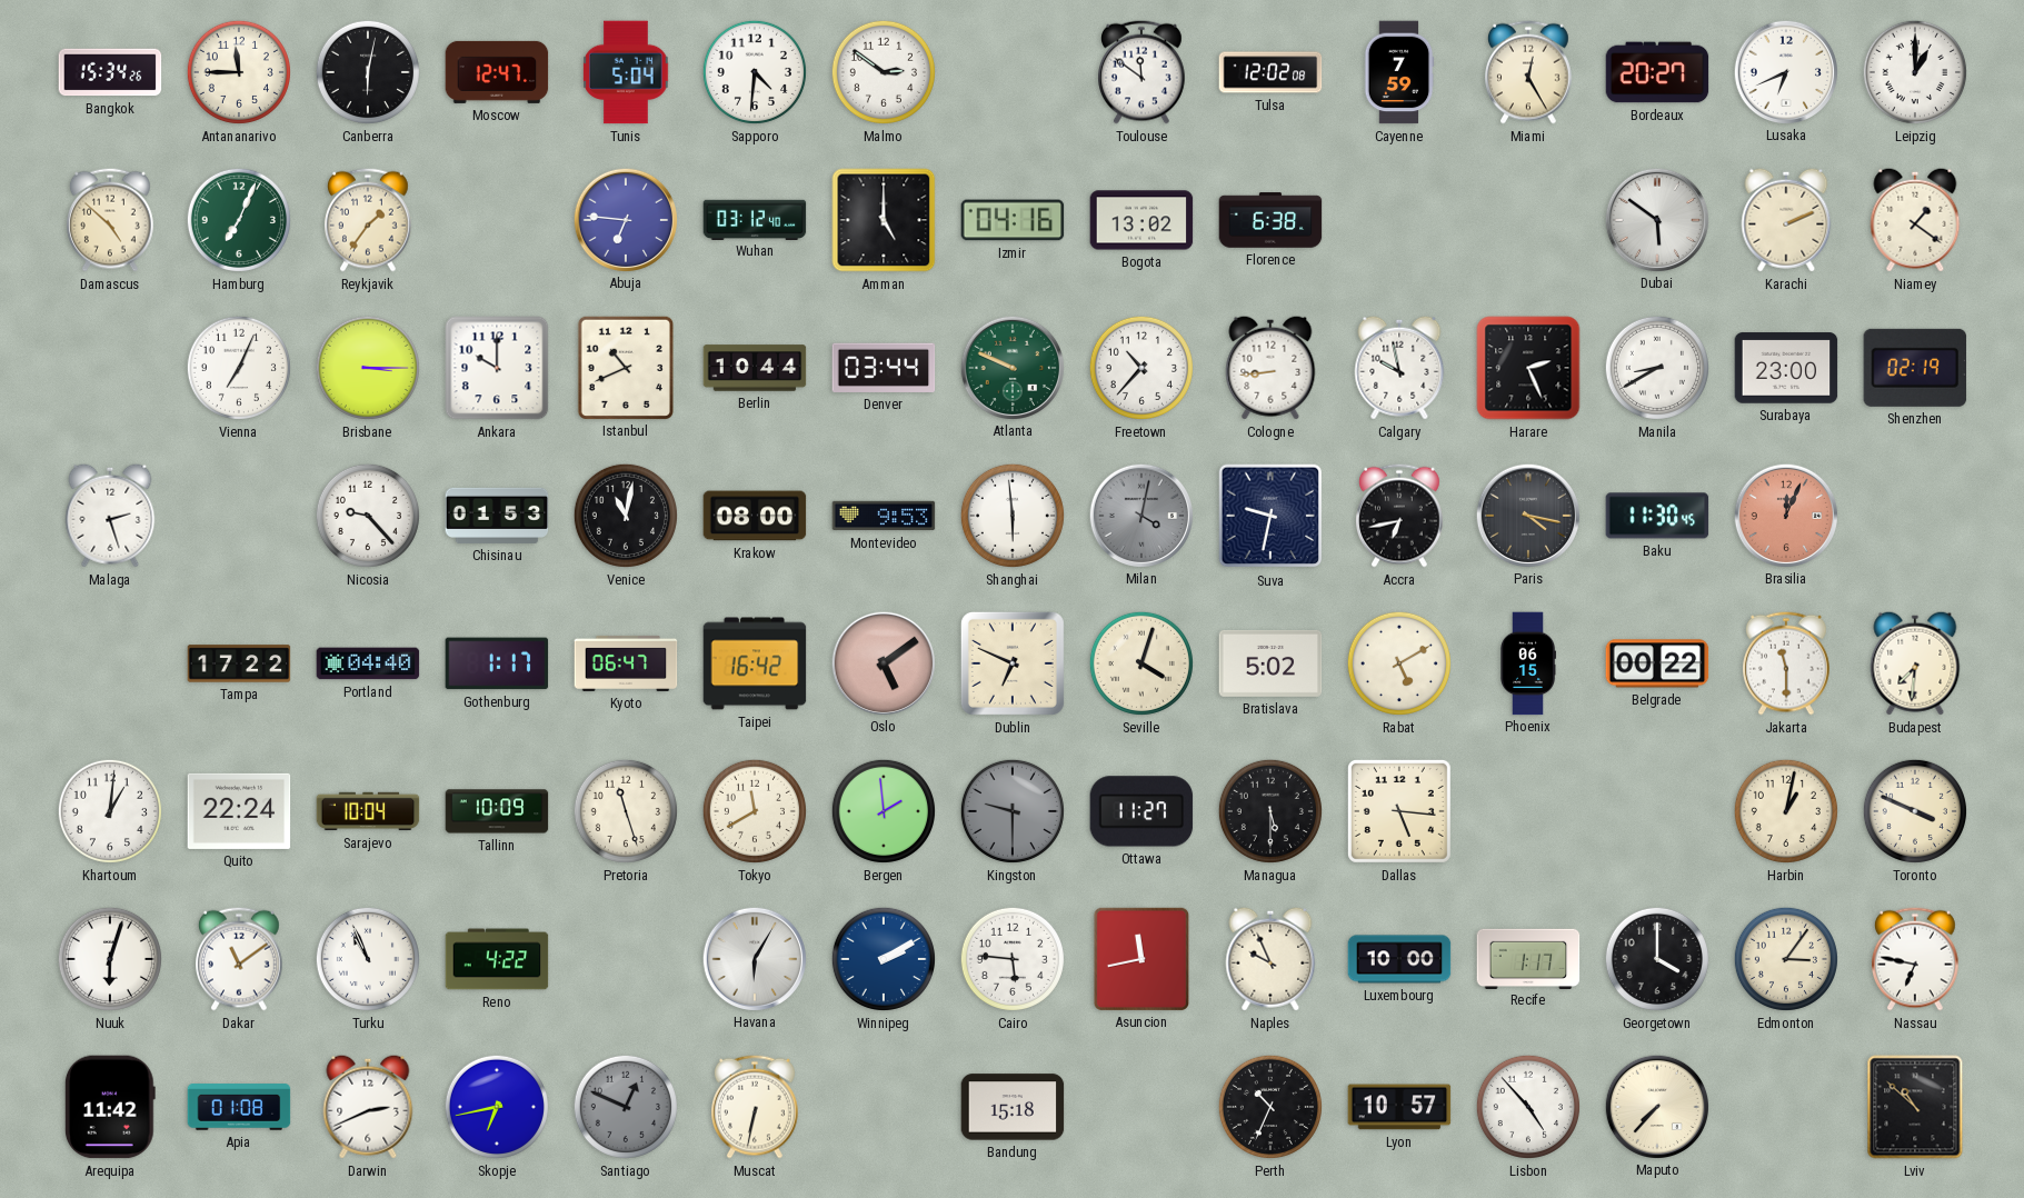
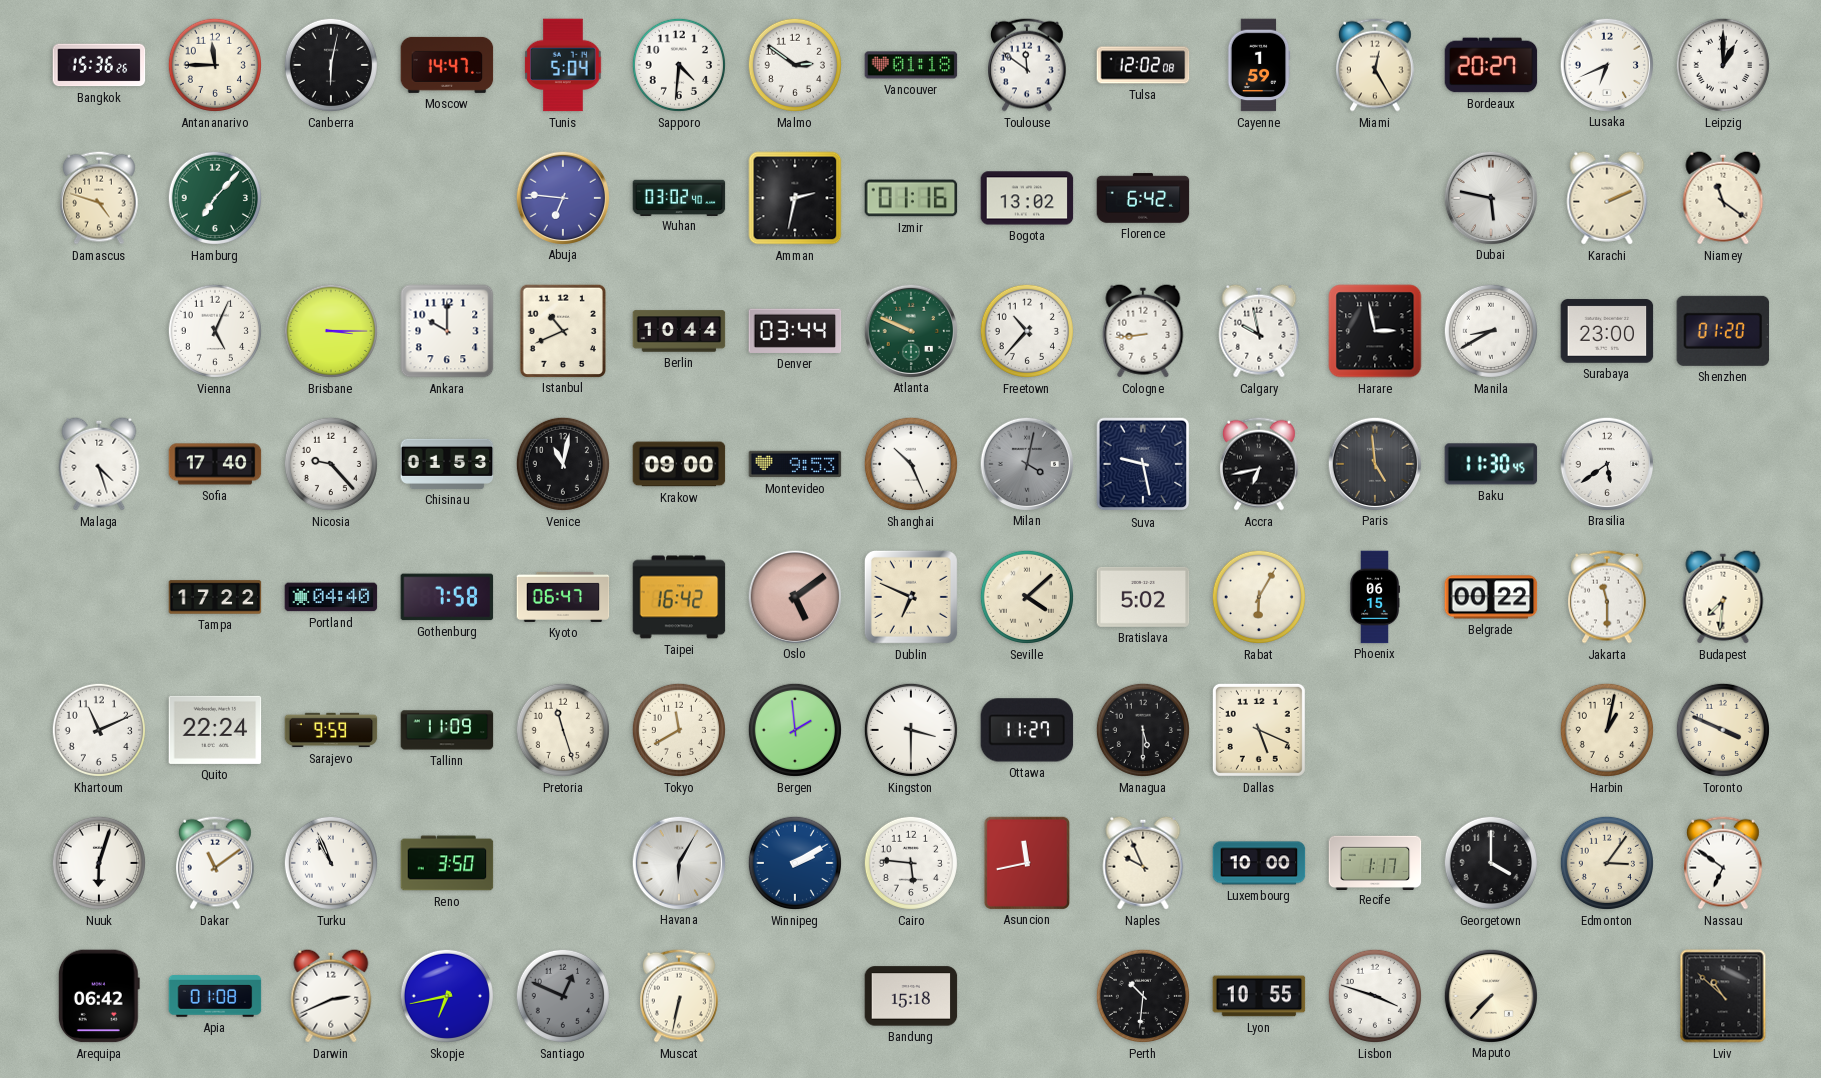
Bangkok: 15:34 -> 15:36
Moscow: 12:47 -> 14:47
Vancouver: none -> 01:18
Cayenne: 7:59 -> 1:59
Damascus: 4:52 -> 4:48
Hamburg: 7:04 -> 7:07
Reykjavik: 1:36 -> none
Wuhan: 03:12 -> 03:02
Amman: 5:00 -> 2:32
Izmir: 04:16 -> 01:16
Florence: 6:38 -> 6:42
Dubai: 5:51 -> 5:47
Niamey: 1:21 -> 11:21
Vienna: 7:04 -> 5:04
Harare: 2:26 -> 2:58
Shenzhen: 02:19 -> 01:20
Malaga: 2:27 -> 4:27
Sofia: none -> 17:40
Krakow: 08:00 -> 09:00
Shanghai: 5:59 -> 10:26
Suva: 9:32 -> 9:28
Paris: 4:17 -> 4:59
Brasilia: 12:04 -> 5:39
Brasilia dial: salmon -> white
Gothenburg: 1:17 -> 7:58
Seville: 4:03 -> 4:08
Rabat: 5:10 -> 6:05
Khartoum: 1:01 -> 11:11
Sarajevo: 10:04 -> 9:59
Tallinn: 10:09 -> 11:09
Kingston: 9:30 -> 3:30
Kingston dial: grey -> white
Dallas: 5:16 -> 5:19
Reno: 4:22 -> 3:50
Nassau: 6:47 -> 6:51
Arequipa: 11:42 -> 06:42
Perth: 10:34 -> 10:31
Lyon: 10:57 -> 10:55
Lisbon: 4:53 -> 3:48
